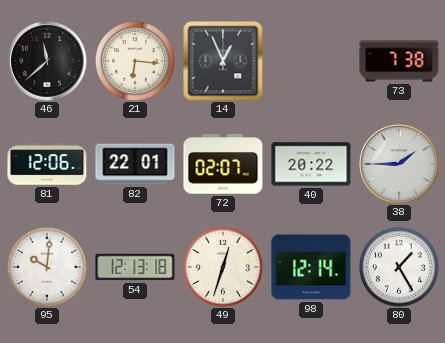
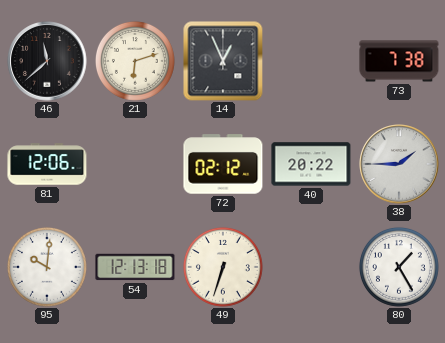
21: 6:16 -> 6:12
82: 22:01 -> none
72: 02:07 -> 02:12
49: 12:33 -> 6:33
98: 12:14 -> none
